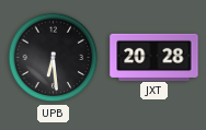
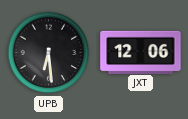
JXT: 20:28 -> 12:06
